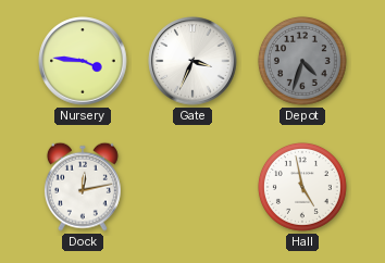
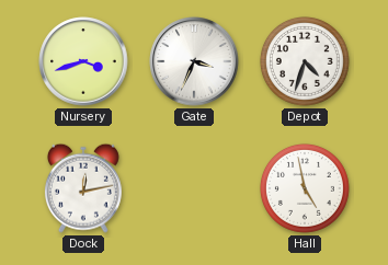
Nursery: 3:46 -> 3:42
Depot dial: grey -> white
